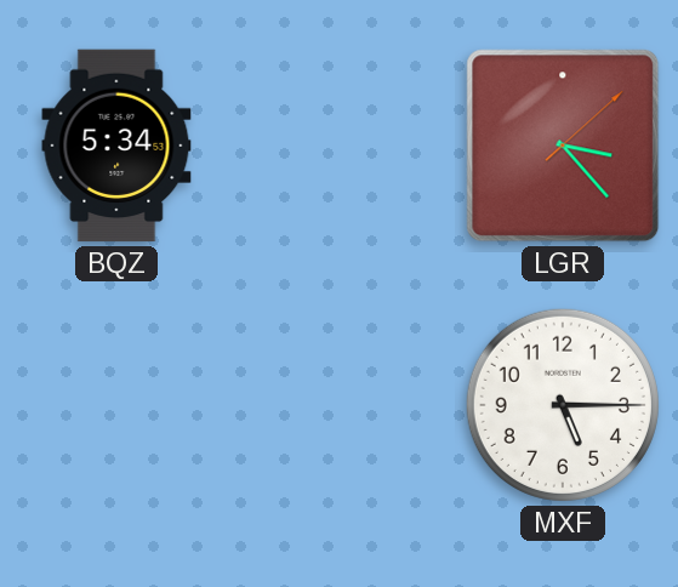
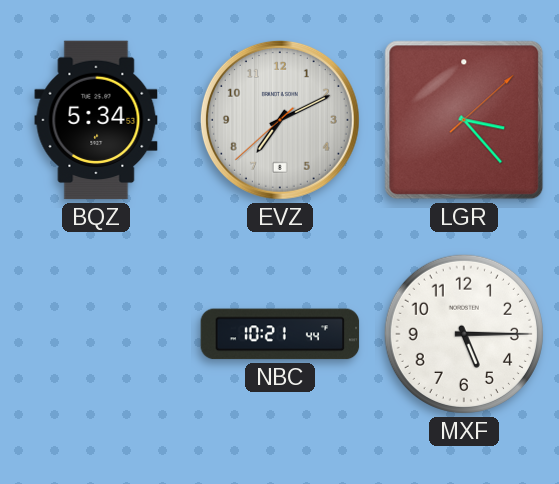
EVZ: none -> 7:10
NBC: none -> 10:21
